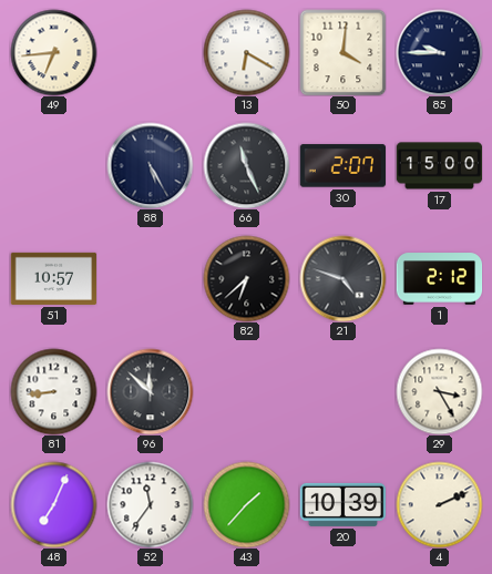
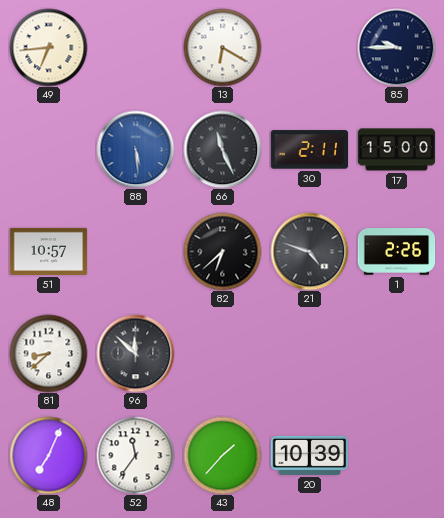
50: 4:01 -> none
88: 5:25 -> 5:29
88 dial: navy -> blue
30: 2:07 -> 2:11
1: 2:12 -> 2:26
81: 8:44 -> 8:38
29: 3:25 -> none
4: 2:11 -> none
